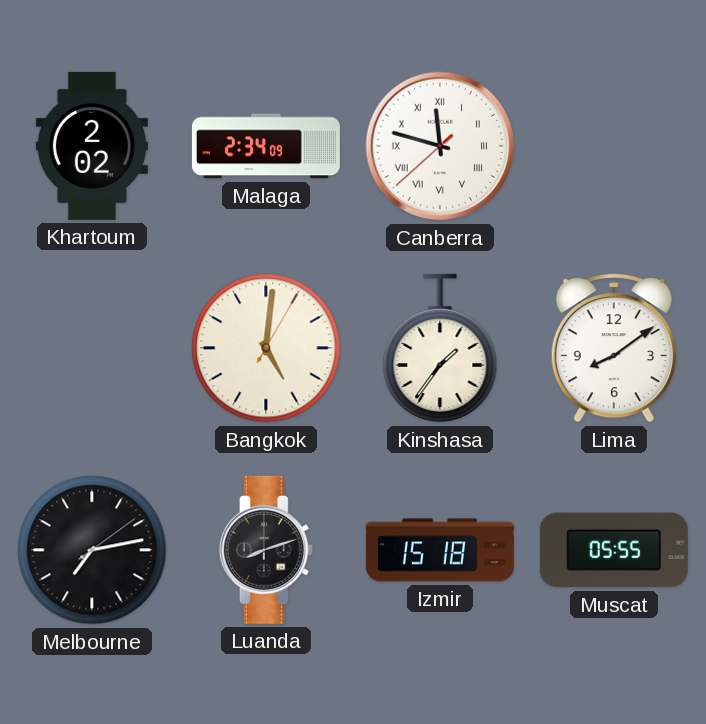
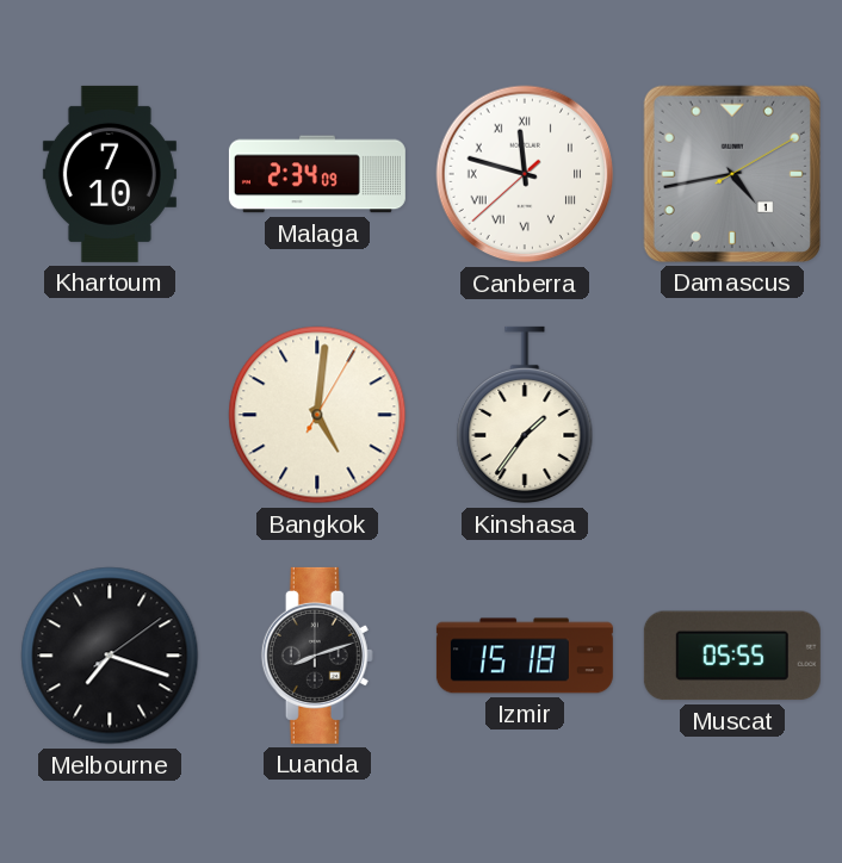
Khartoum: 2:02 -> 7:10
Damascus: none -> 4:43
Lima: 8:09 -> none
Melbourne: 7:13 -> 7:18
